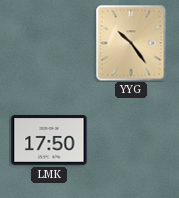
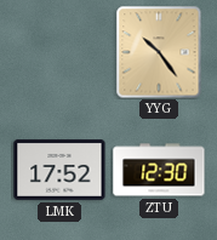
LMK: 17:50 -> 17:52
ZTU: none -> 12:30
